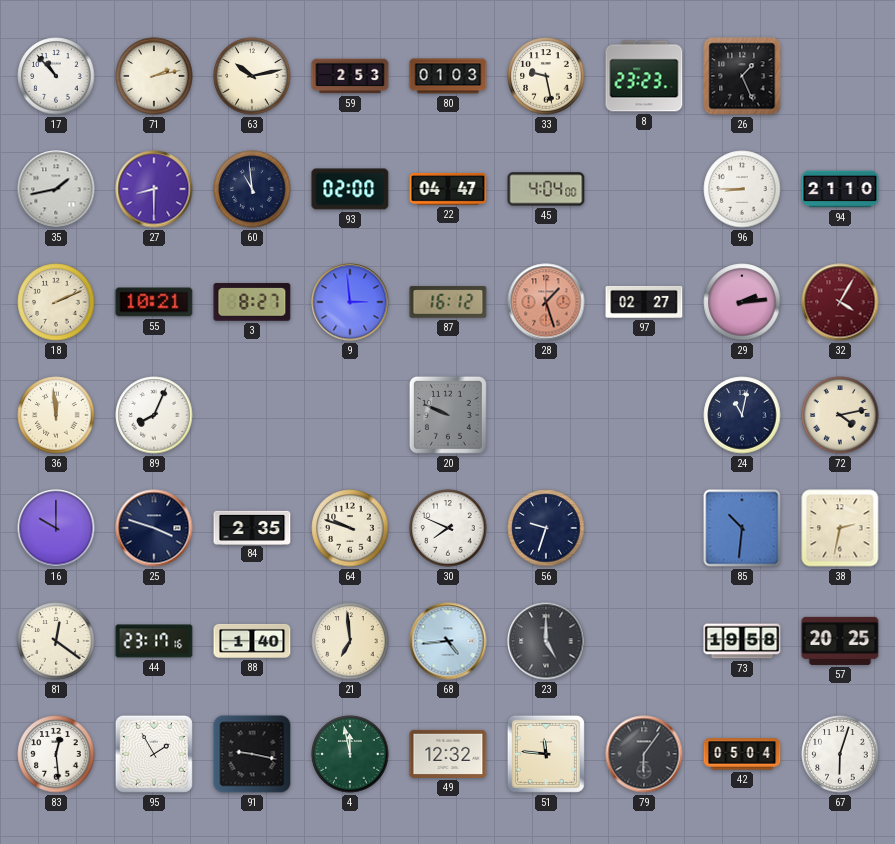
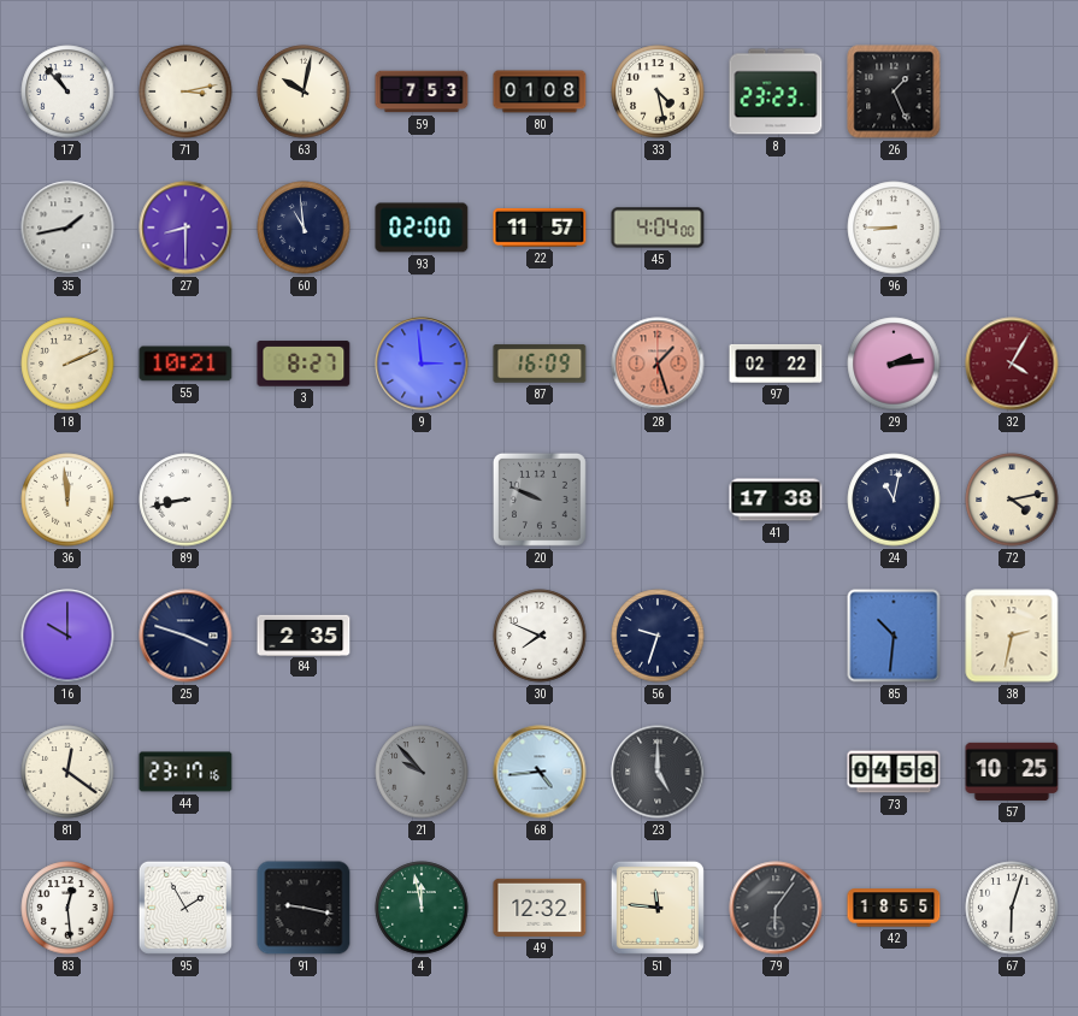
71: 2:13 -> 3:13
63: 10:13 -> 10:02
59: 2:53 -> 7:53
80: 01:03 -> 01:08
33: 9:28 -> 4:28
22: 04:47 -> 11:57
94: 21:10 -> none
87: 16:12 -> 16:09
97: 02:27 -> 02:22
89: 8:04 -> 8:43
41: none -> 17:38
64: 9:48 -> none
88: 1:40 -> none
21: 6:59 -> 9:53
21 dial: cream -> grey
73: 19:58 -> 04:58
57: 20:25 -> 10:25
42: 05:04 -> 18:55
